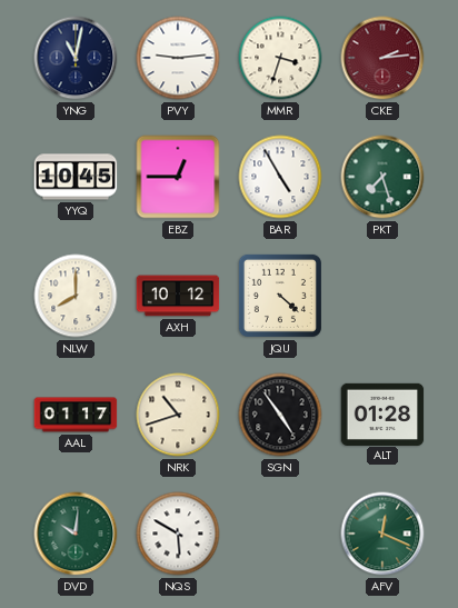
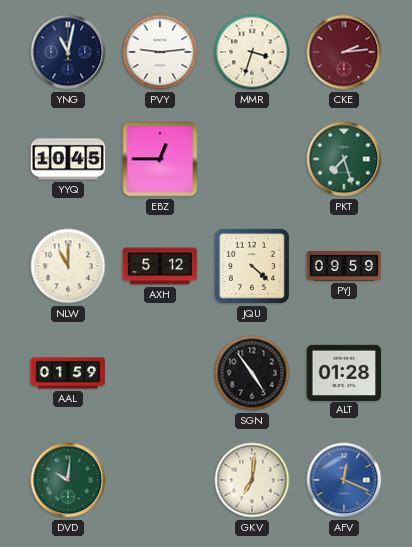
BAR: 4:55 -> none
NLW: 8:00 -> 11:00
AXH: 10:12 -> 5:12
PYJ: none -> 09:59
AAL: 01:17 -> 01:59
NRK: 10:42 -> none
NQS: 5:50 -> none
GKV: none -> 7:01
AFV dial: green -> blue
